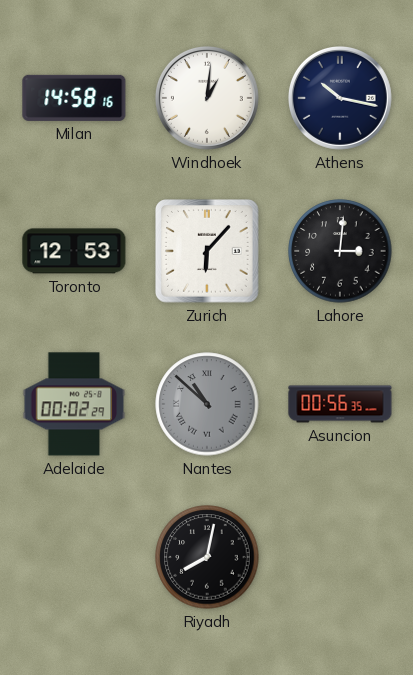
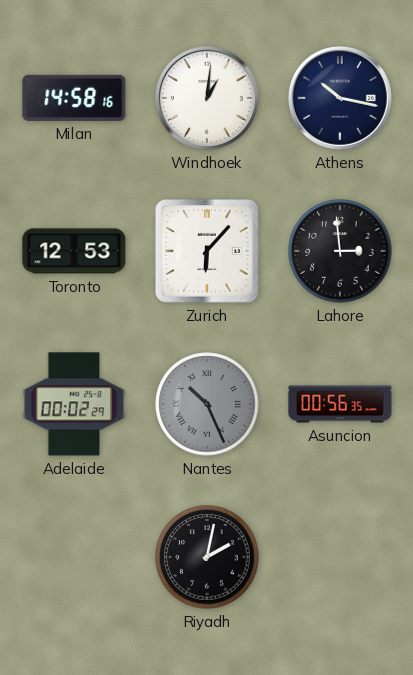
Lahore: 3:01 -> 2:59
Nantes: 10:52 -> 10:26
Riyadh: 8:02 -> 2:02
